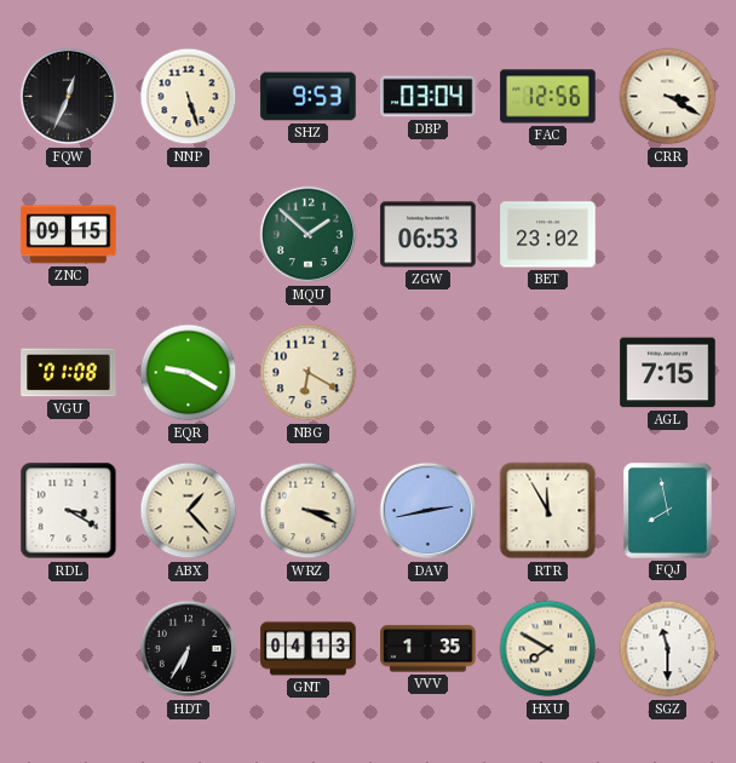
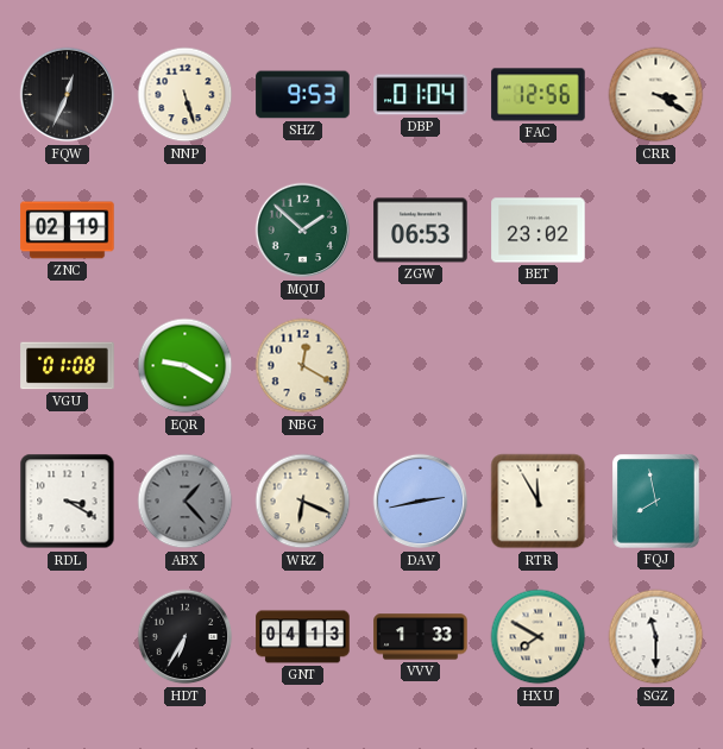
DBP: 03:04 -> 01:04
ZNC: 09:15 -> 02:19
NBG: 6:20 -> 12:20
AGL: 7:15 -> none
ABX dial: cream -> grey
WRZ: 3:19 -> 6:19
VVV: 1:35 -> 1:33
